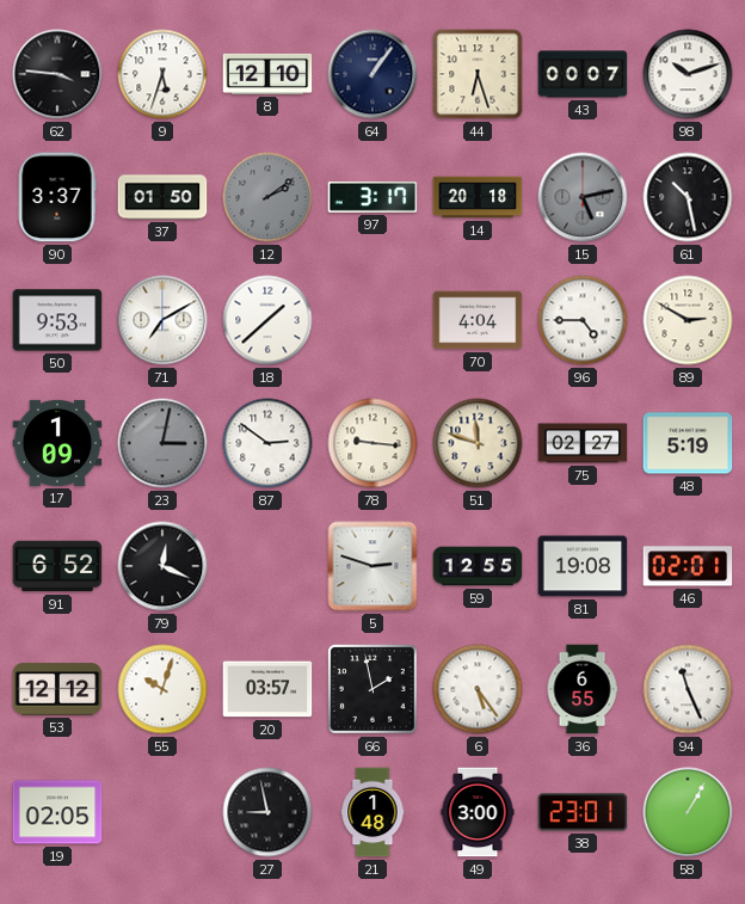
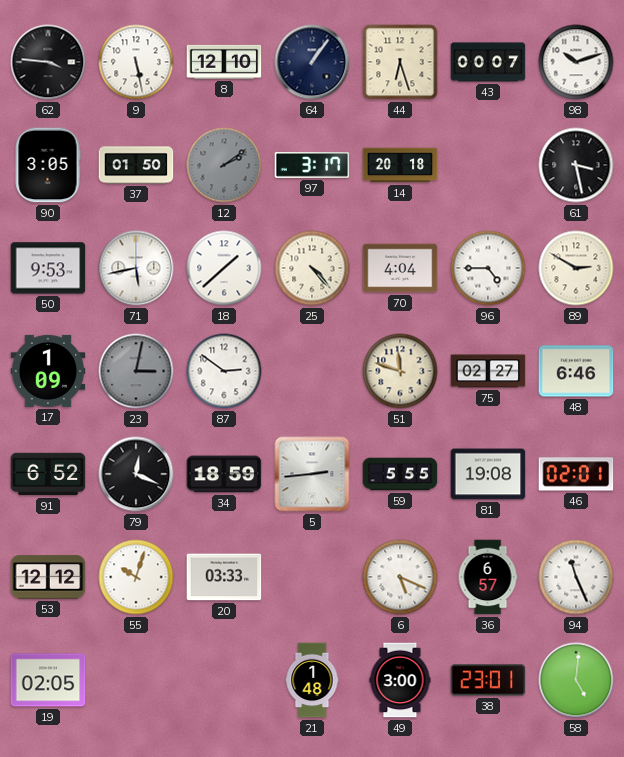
9: 5:33 -> 5:28
90: 3:37 -> 3:05
15: 5:13 -> none
61: 10:28 -> 3:28
71: 7:10 -> 5:43
25: none -> 4:23
78: 9:16 -> none
48: 5:19 -> 6:46
34: none -> 18:59
5: 2:48 -> 2:44
59: 12:55 -> 5:55
20: 03:57 -> 03:33
66: 1:58 -> none
6: 5:24 -> 5:19
36: 6:55 -> 6:57
27: 8:58 -> none
58: 1:05 -> 5:01
